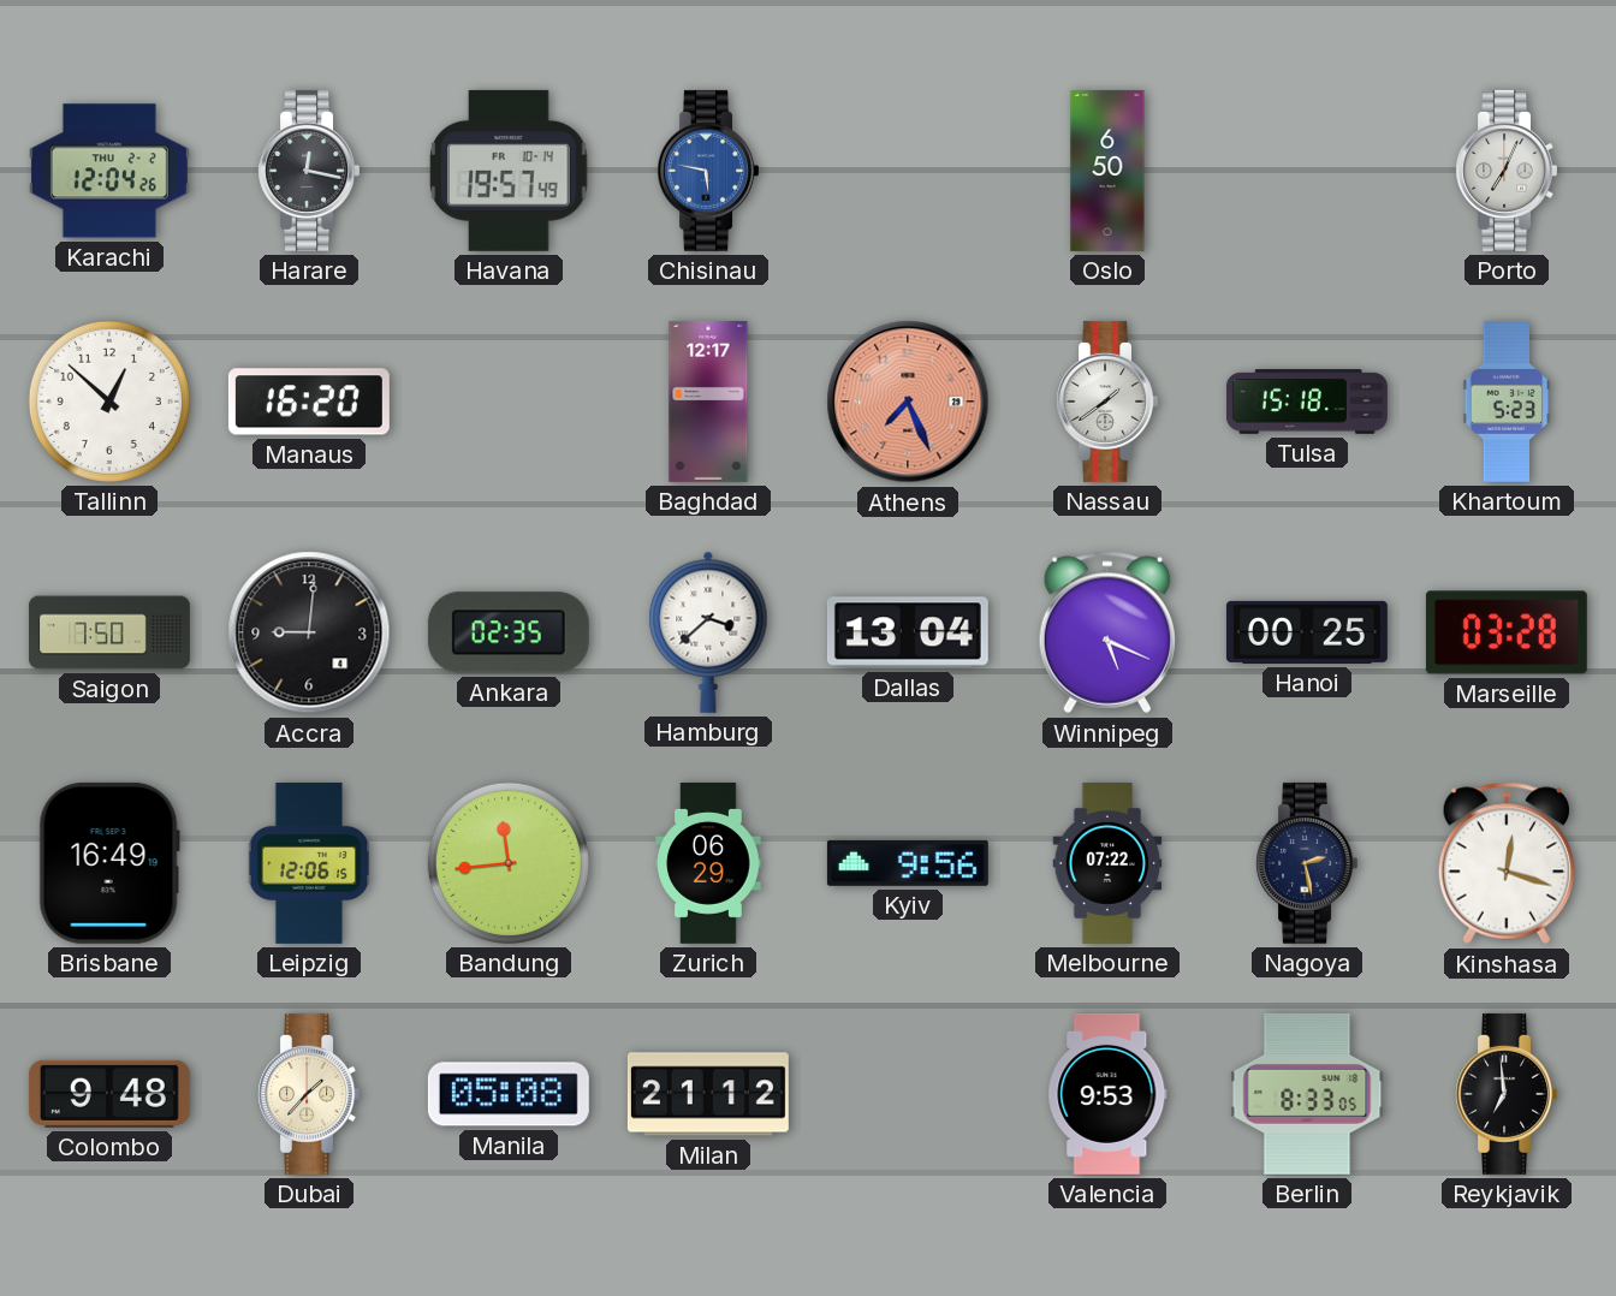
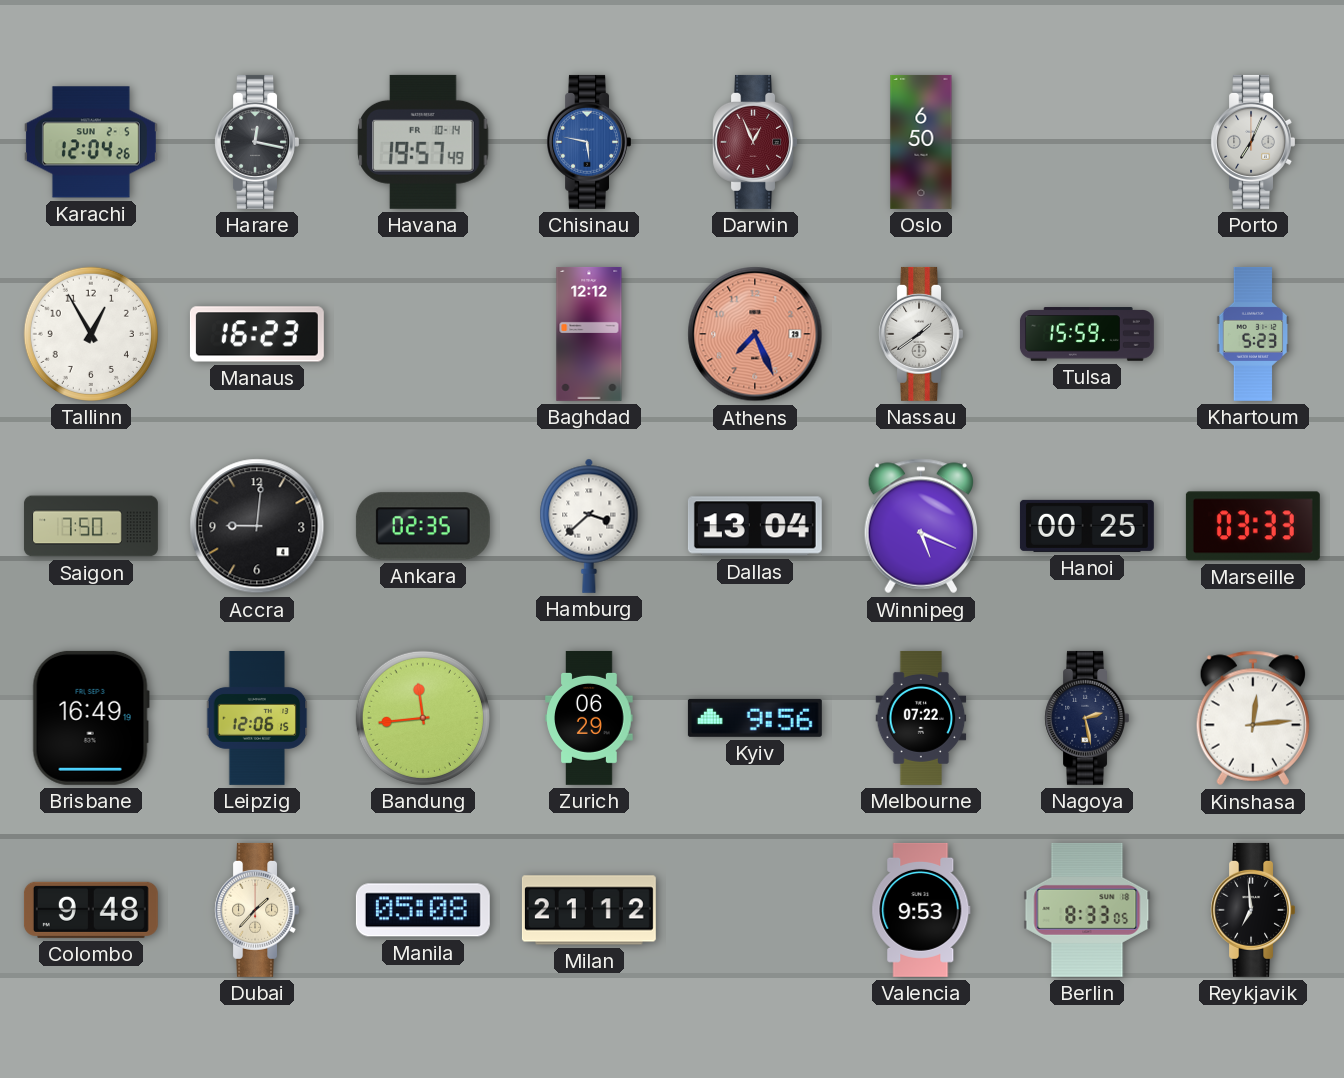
Karachi date: THU 2-2 -> SUN 2-5
Darwin: none -> 12:56
Tallinn: 12:52 -> 12:55
Manaus: 16:20 -> 16:23
Baghdad: 12:17 -> 12:12
Tulsa: 15:18 -> 15:59
Marseille: 03:28 -> 03:33
Kinshasa: 12:18 -> 12:14
